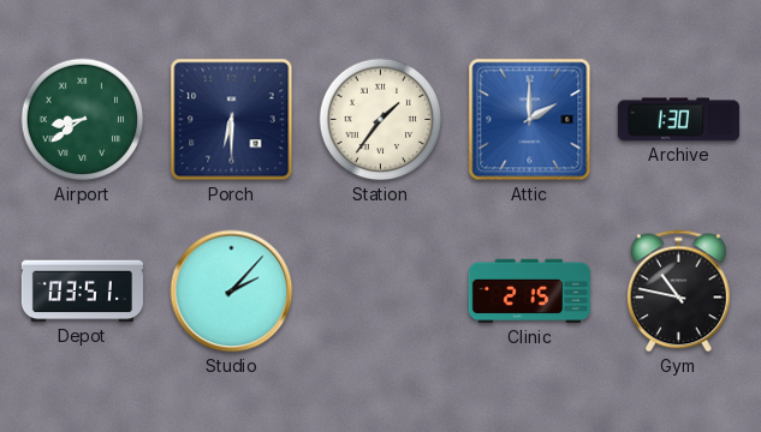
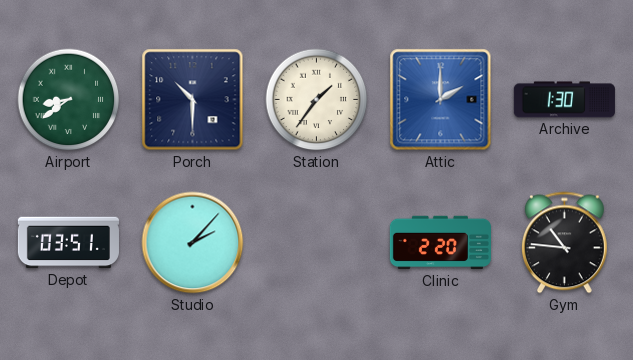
Porch: 6:30 -> 10:30
Clinic: 2:15 -> 2:20
Gym: 10:47 -> 10:46
